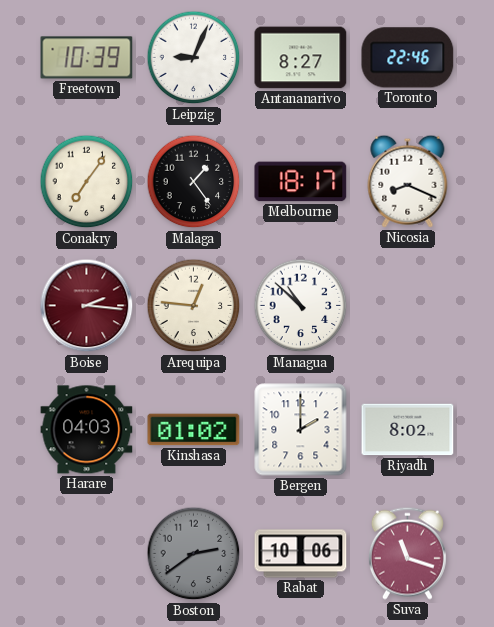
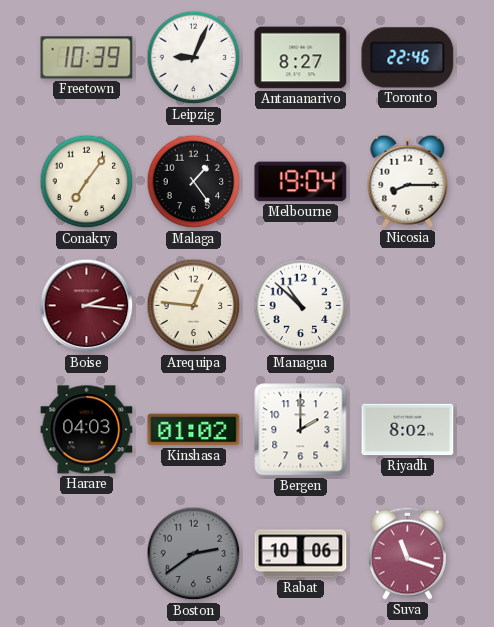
Melbourne: 18:17 -> 19:04
Nicosia: 8:19 -> 8:15
